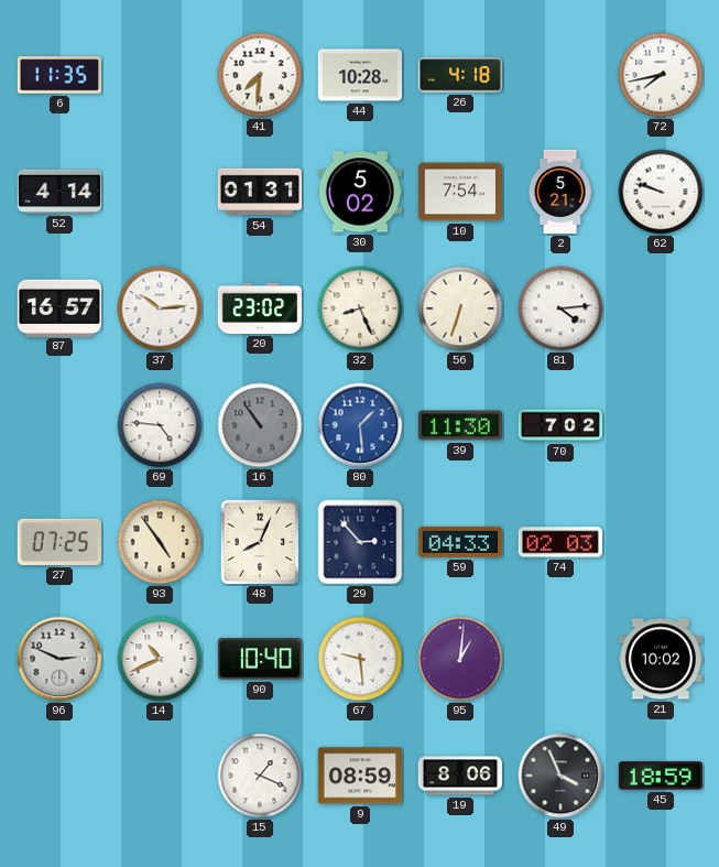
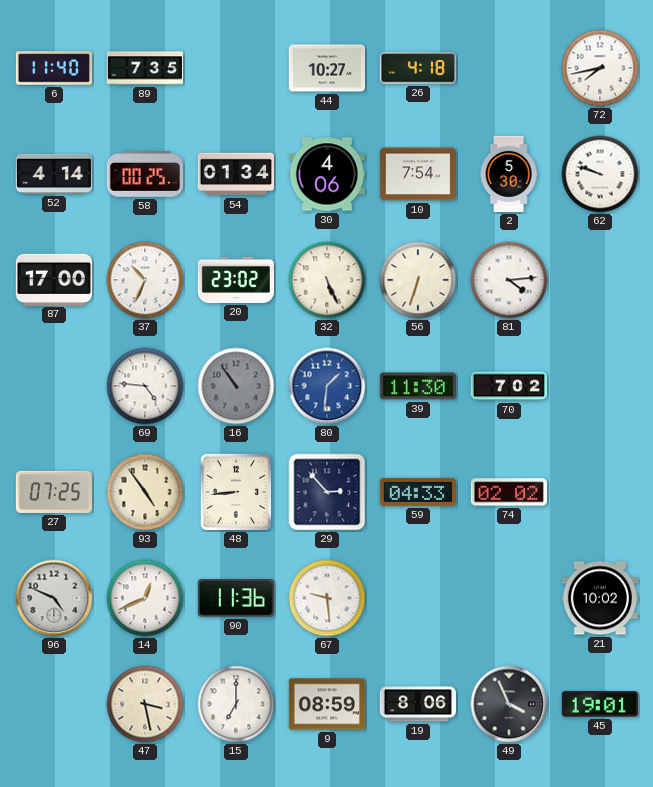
6: 11:35 -> 11:40
89: none -> 7:35
41: 7:31 -> none
44: 10:28 -> 10:27
58: none -> 00:25
54: 01:31 -> 01:34
30: 5:02 -> 4:06
2: 5:21 -> 5:30
87: 16:57 -> 17:00
37: 10:14 -> 10:34
32: 8:26 -> 5:26
80: 1:29 -> 1:31
48: 8:04 -> 8:44
74: 02:03 -> 02:02
96: 2:49 -> 4:49
14: 10:41 -> 12:41
90: 10:40 -> 11:36
95: 1:01 -> none
47: none -> 3:28
15: 1:19 -> 7:00
45: 18:59 -> 19:01
